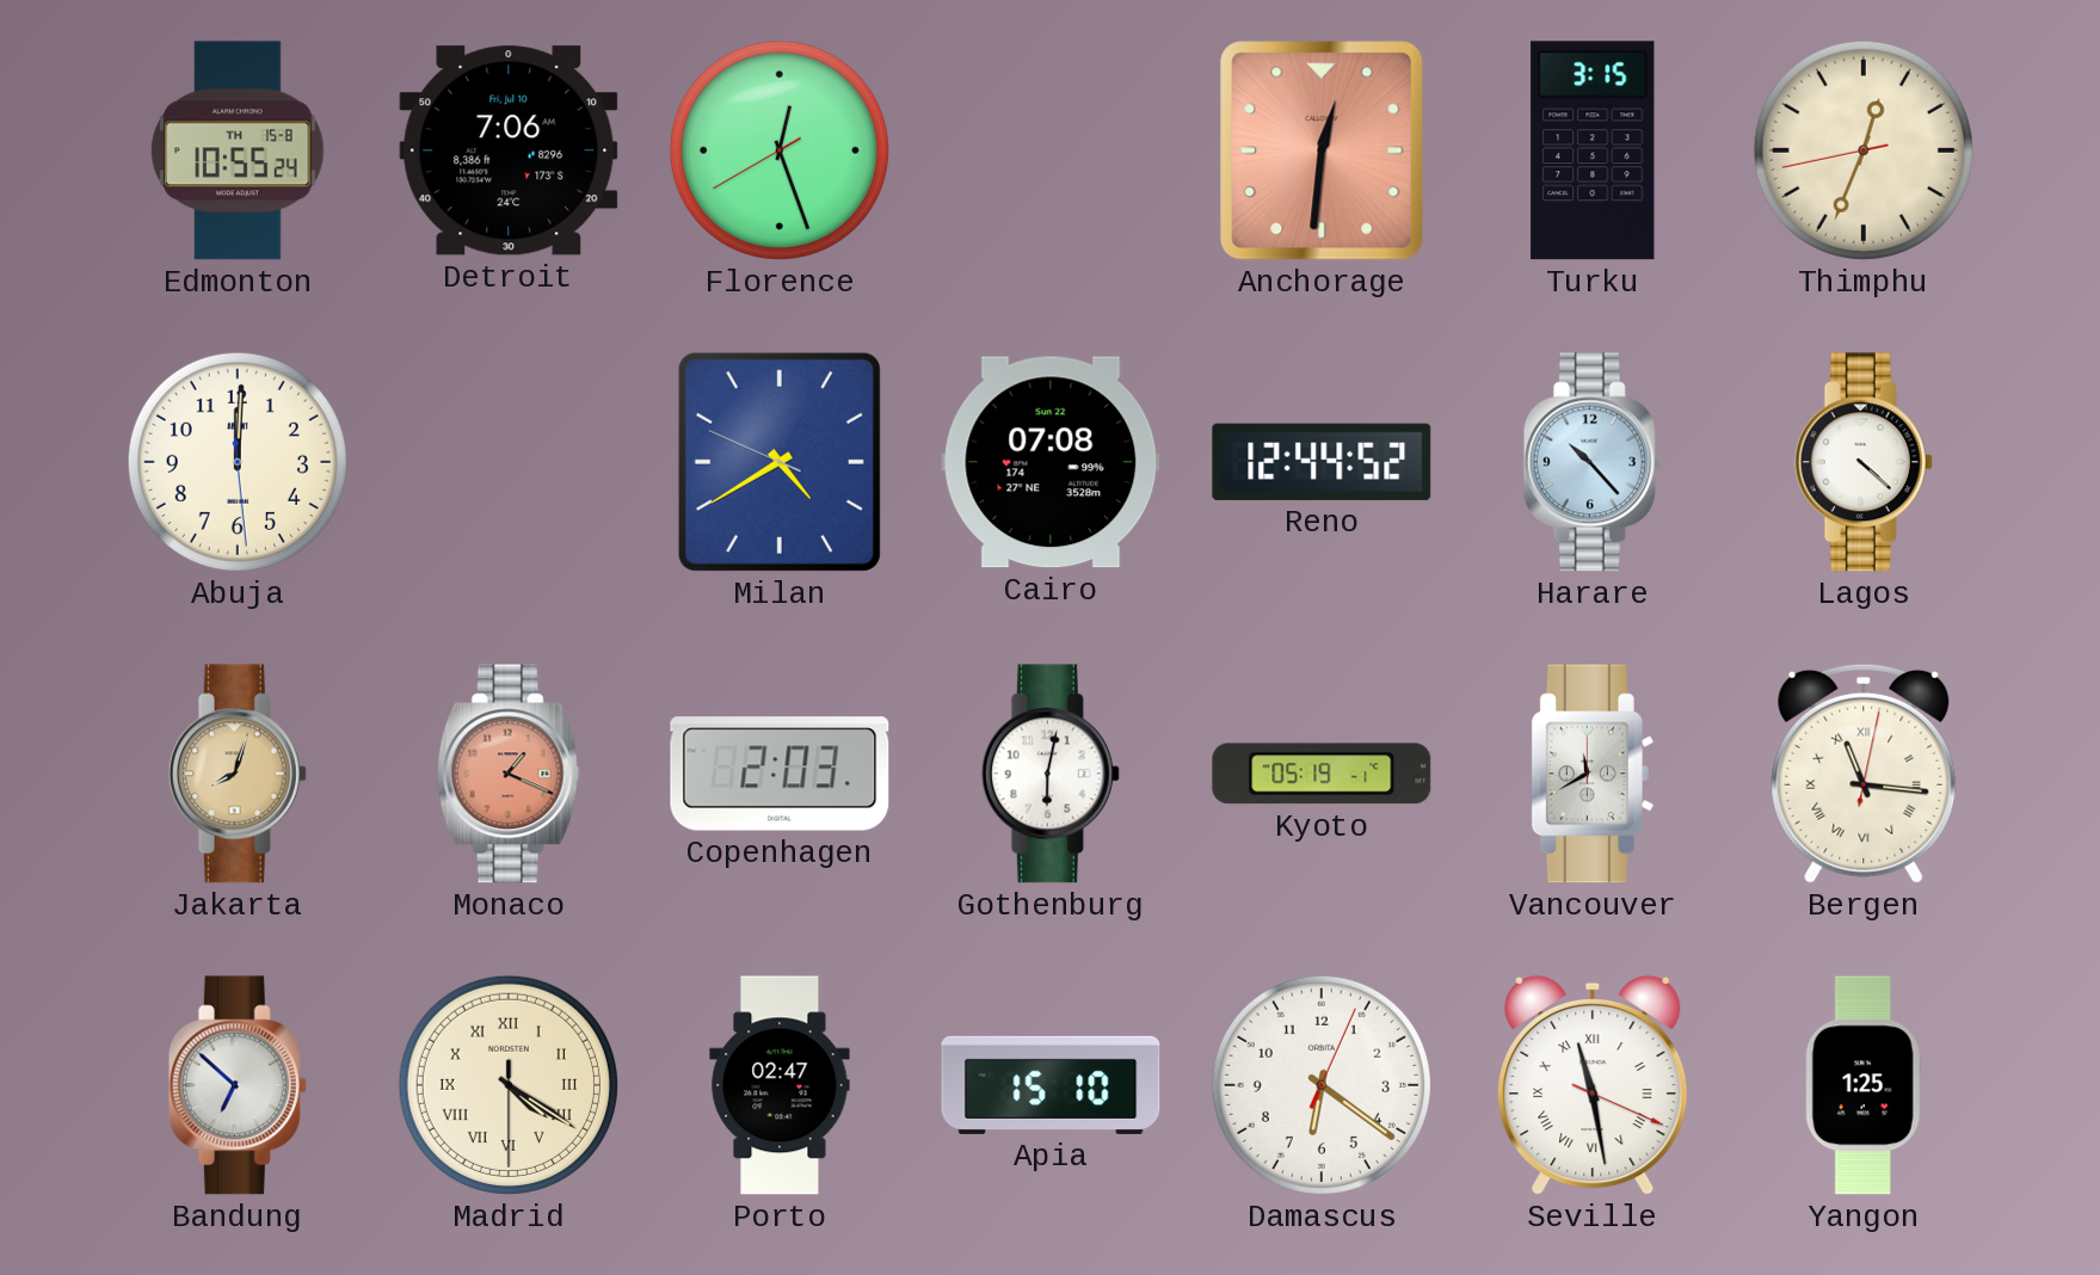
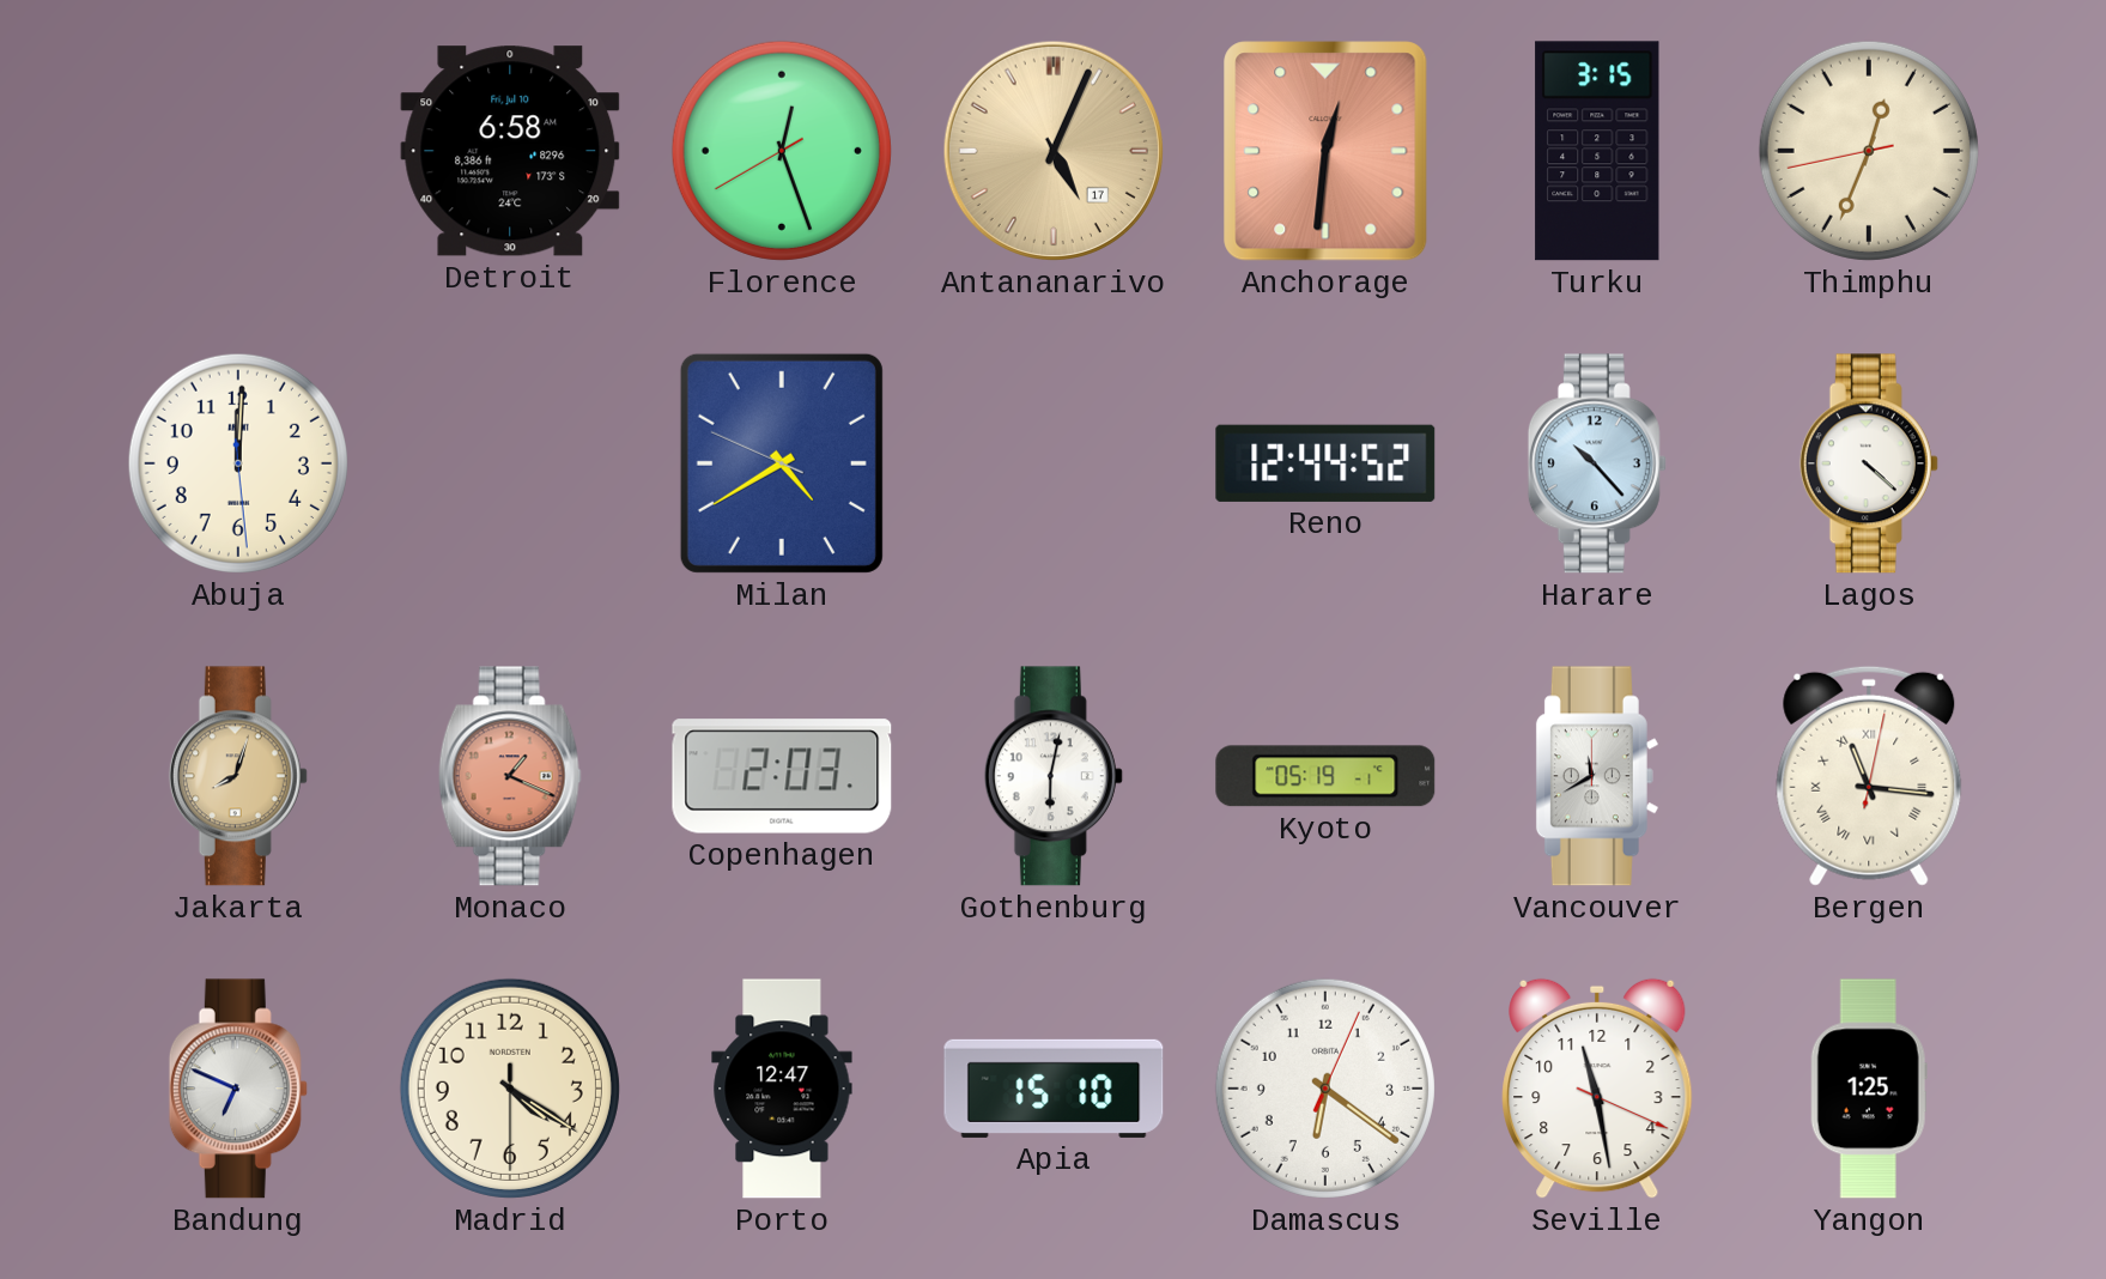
Edmonton: 10:55 -> none
Detroit: 7:06 -> 6:58
Antananarivo: none -> 5:04
Cairo: 07:08 -> none
Bandung: 6:52 -> 6:49
Madrid numerals: Roman -> Arabic
Porto: 02:47 -> 12:47
Seville numerals: Roman -> Arabic
